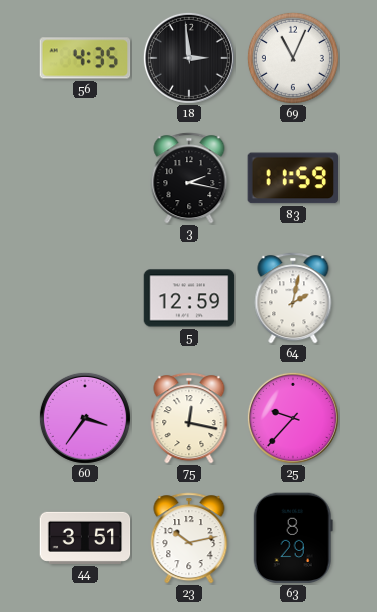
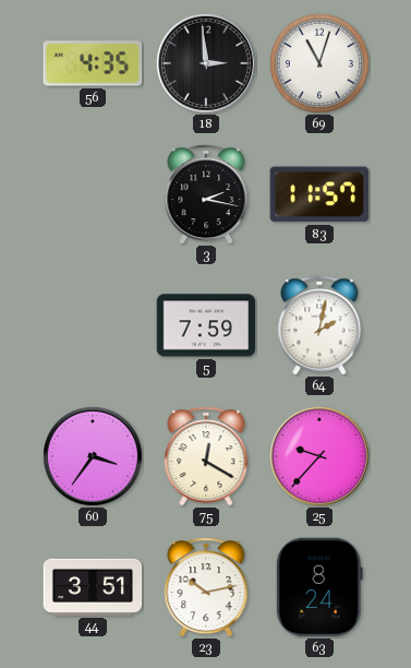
69: 11:04 -> 11:03
83: 11:59 -> 11:57
5: 12:59 -> 7:59
75: 12:17 -> 12:20
63: 8:29 -> 8:24
